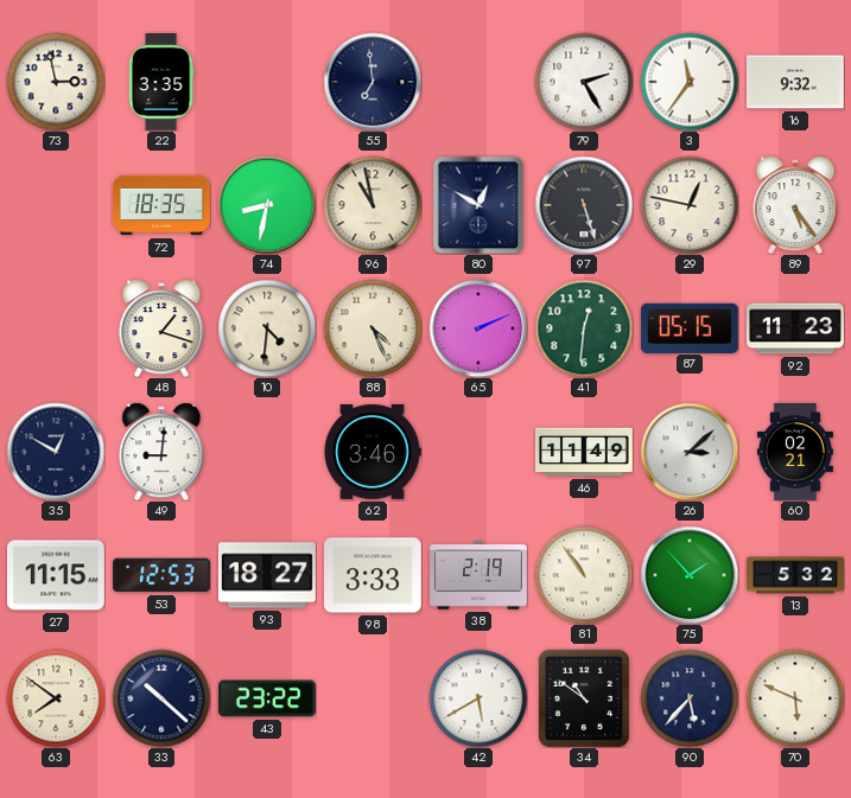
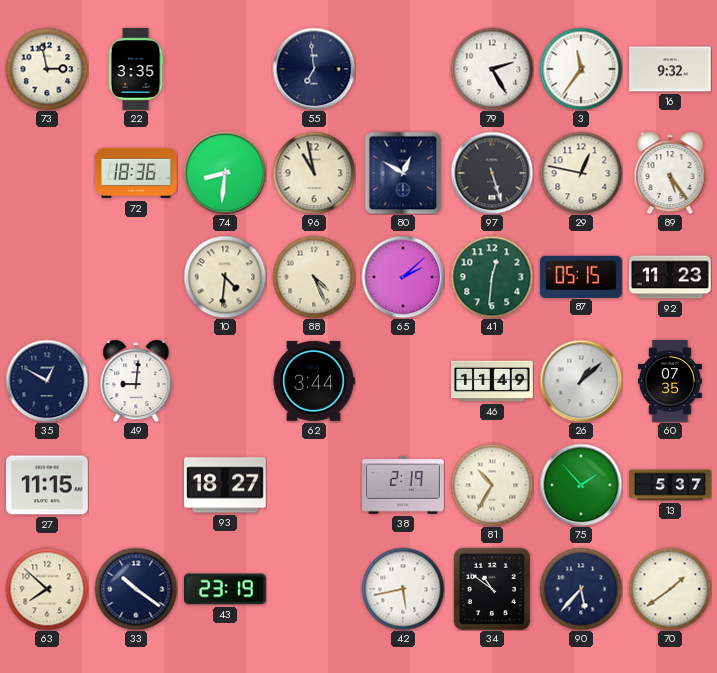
72: 18:35 -> 18:36
74: 8:32 -> 8:31
48: 1:18 -> none
65: 2:11 -> 2:08
62: 3:46 -> 3:44
26: 3:08 -> 1:08
60: 02:21 -> 07:35
53: 12:53 -> none
98: 3:33 -> none
81: 10:54 -> 10:35
13: 5:32 -> 5:37
63: 7:51 -> 7:52
33: 10:22 -> 10:21
43: 23:22 -> 23:19
42: 5:40 -> 5:43
70: 5:49 -> 1:39
